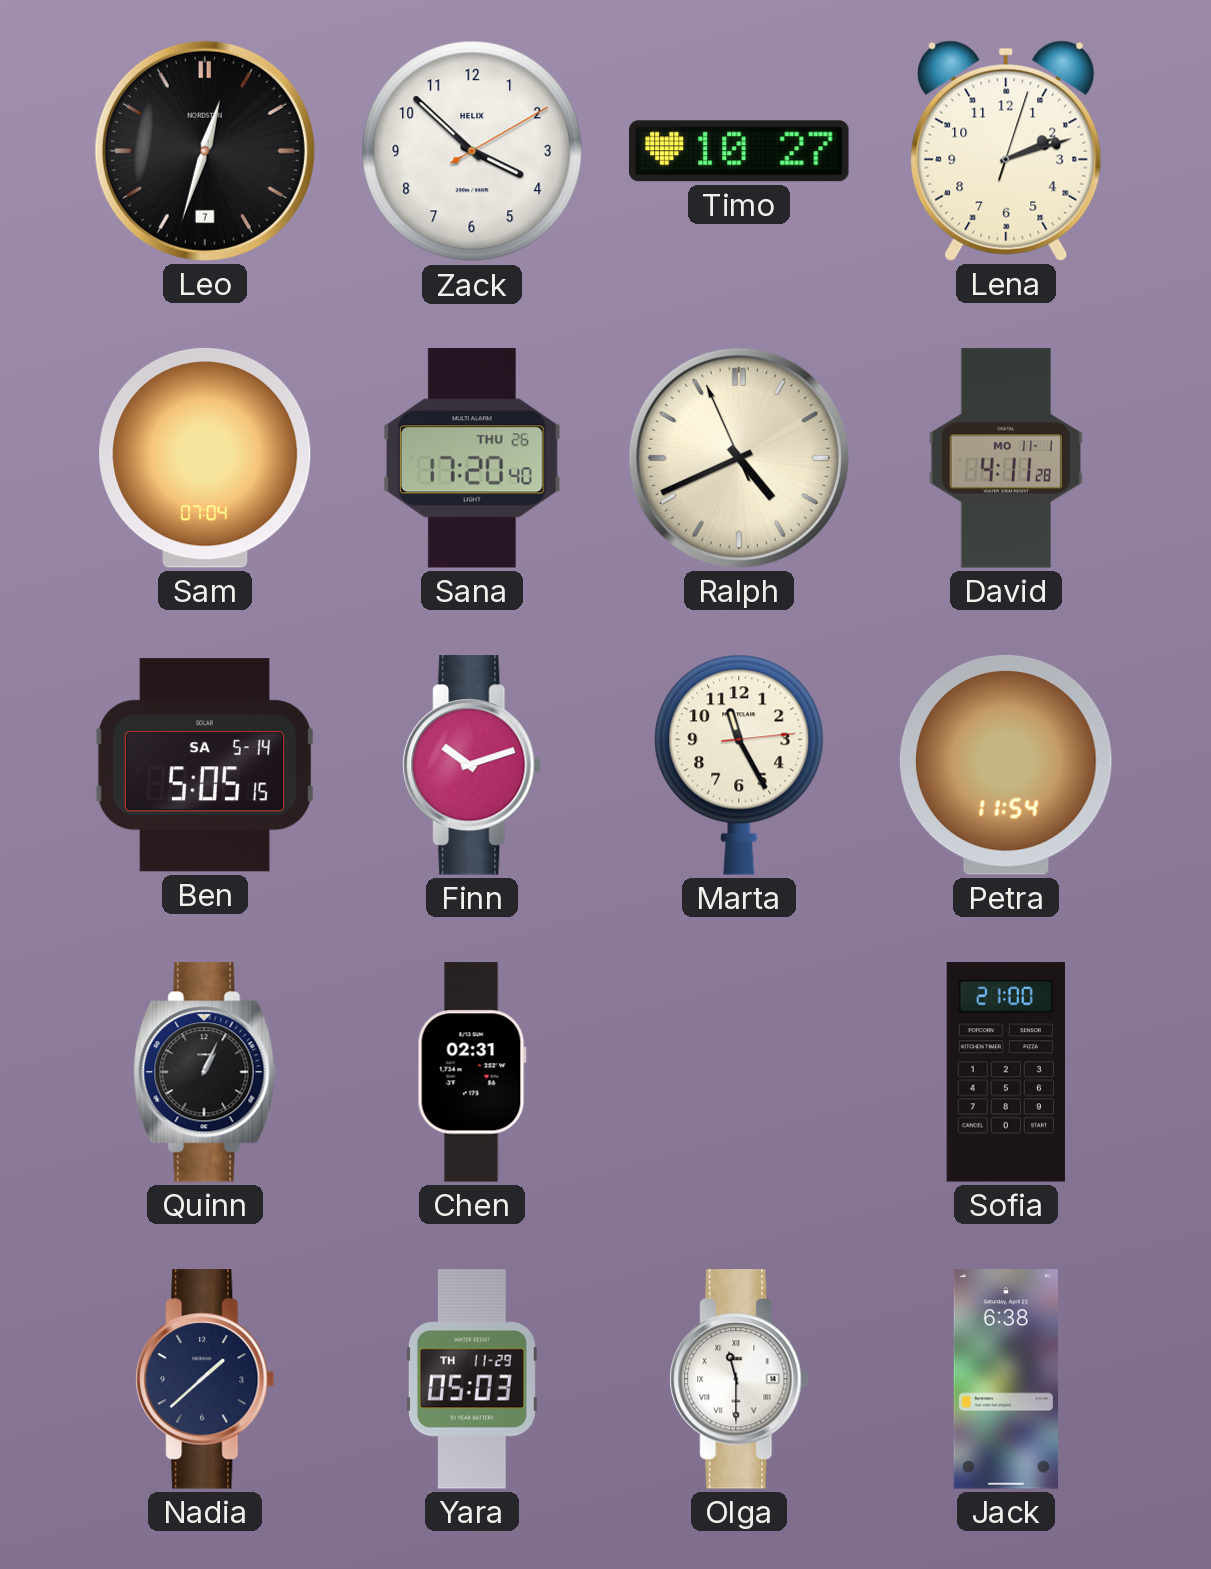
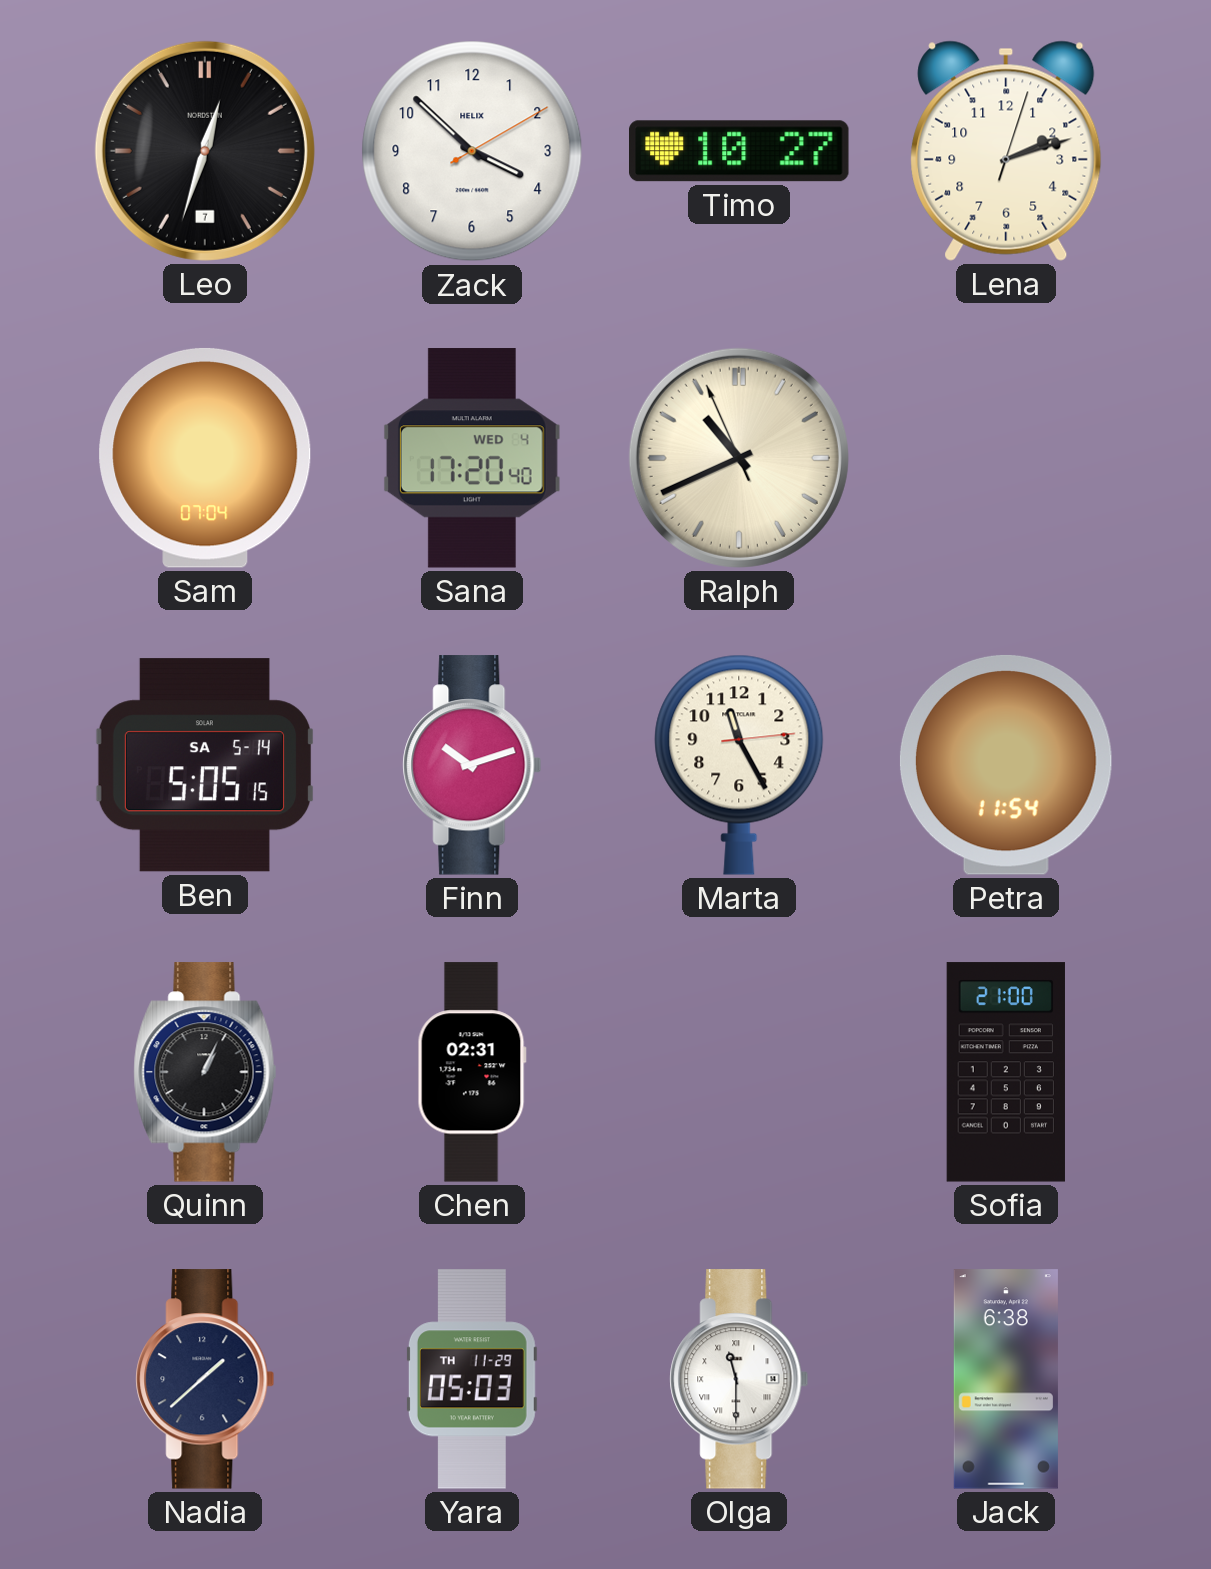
Sana date: THU 26 -> WED 4
Ralph: 4:40 -> 10:40
David: 4:11 -> none
